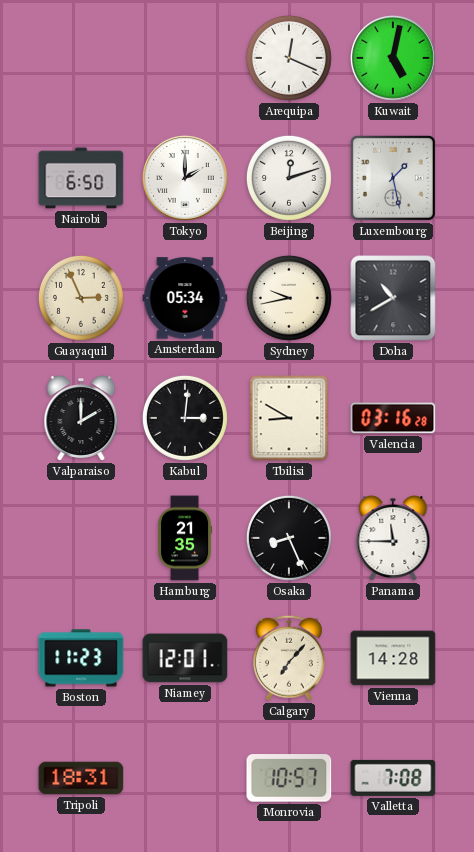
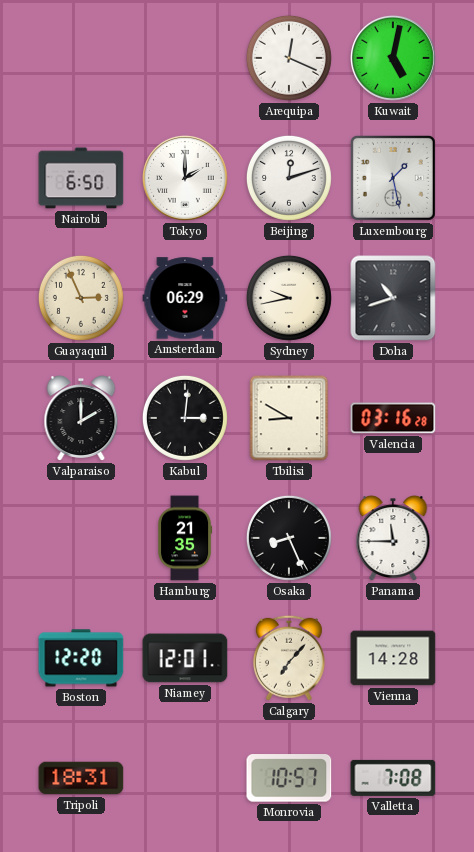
Amsterdam: 05:34 -> 06:29
Doha: 10:40 -> 10:42
Boston: 11:23 -> 12:20
